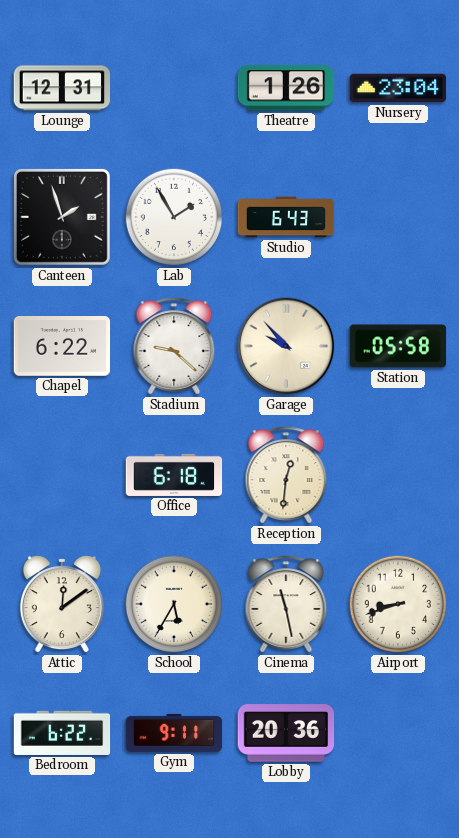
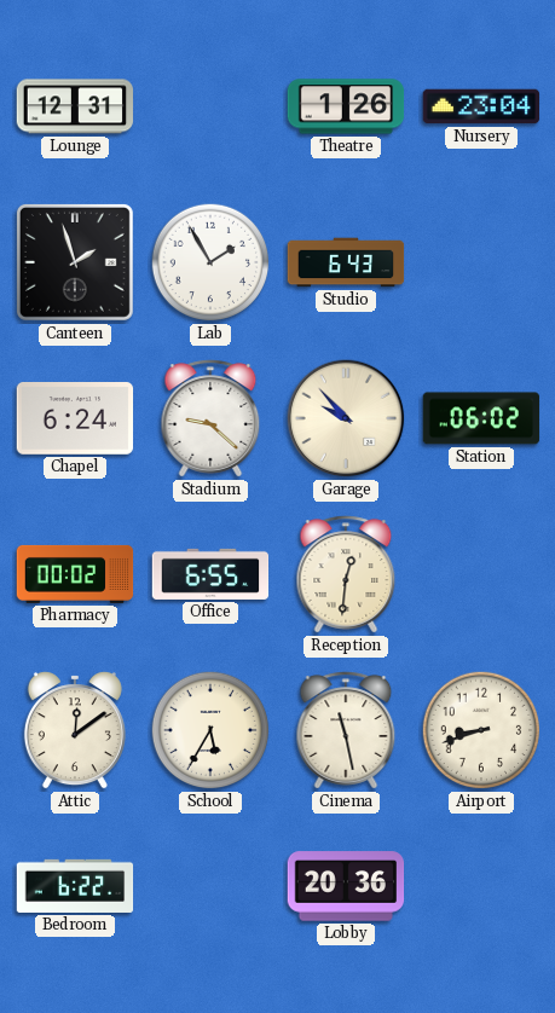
Chapel: 6:22 -> 6:24
Station: 05:58 -> 06:02
Pharmacy: none -> 00:02
Office: 6:18 -> 6:55
Gym: 9:11 -> none
